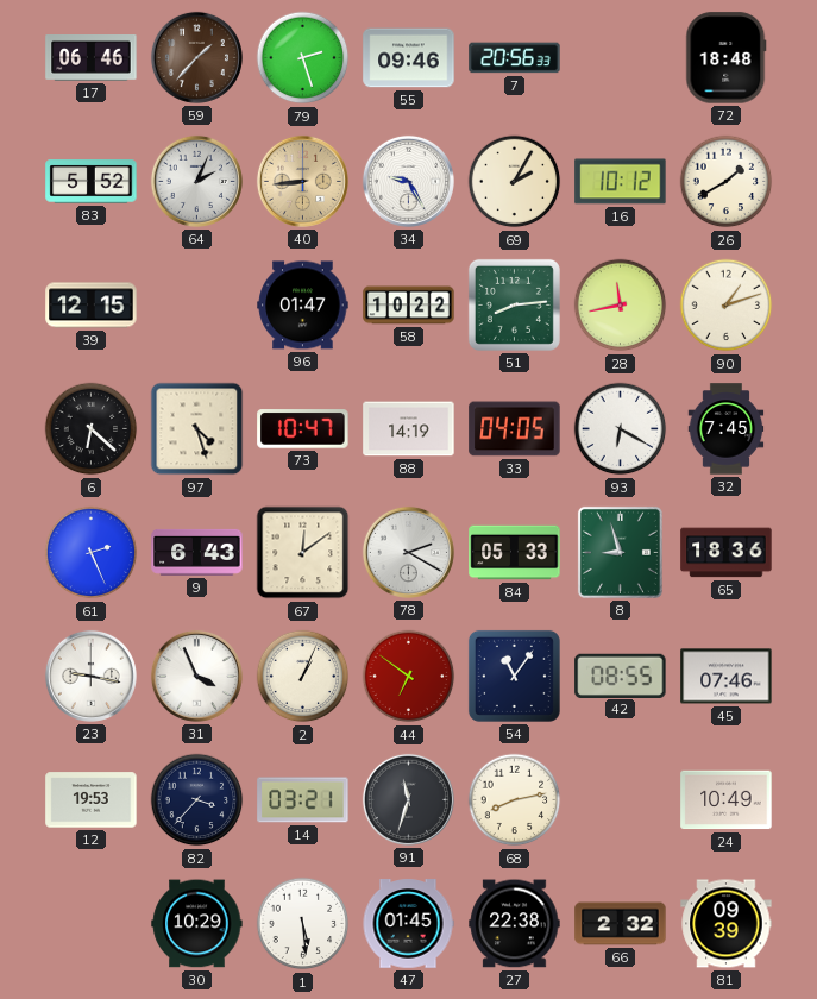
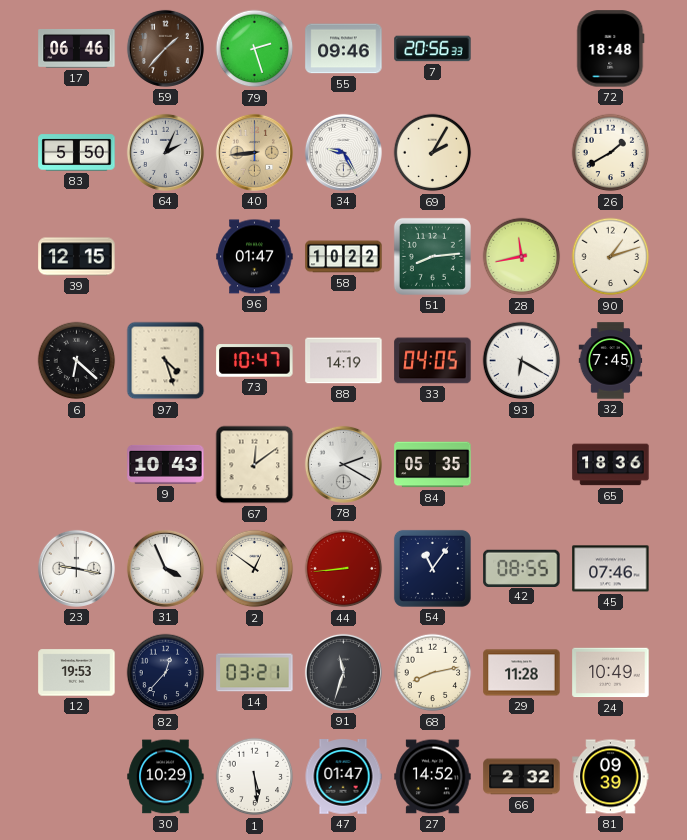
83: 5:52 -> 5:50
16: 10:12 -> none
61: 2:26 -> none
9: 6:43 -> 10:43
84: 05:33 -> 05:35
8: 8:57 -> none
2: 1:04 -> 12:51
44: 6:51 -> 8:44
82: 3:37 -> 12:37
29: none -> 11:28
47: 01:45 -> 01:47
27: 22:38 -> 14:52
